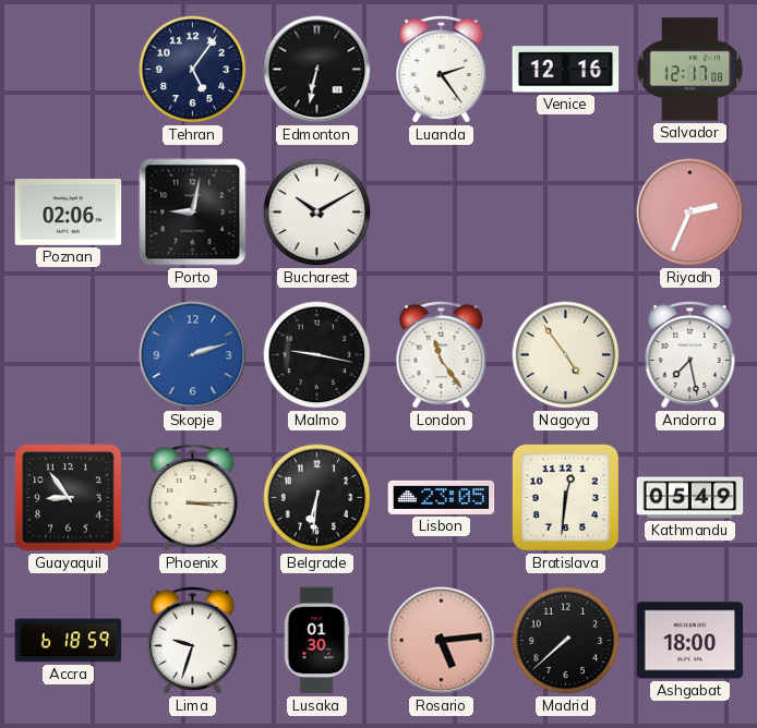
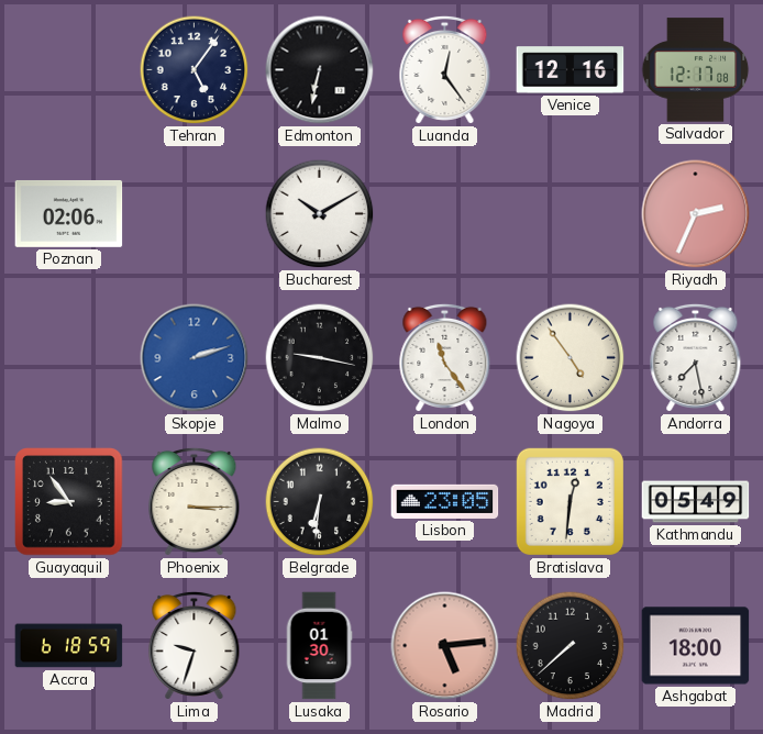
Luanda: 2:24 -> 12:24
Porto: 9:02 -> none
